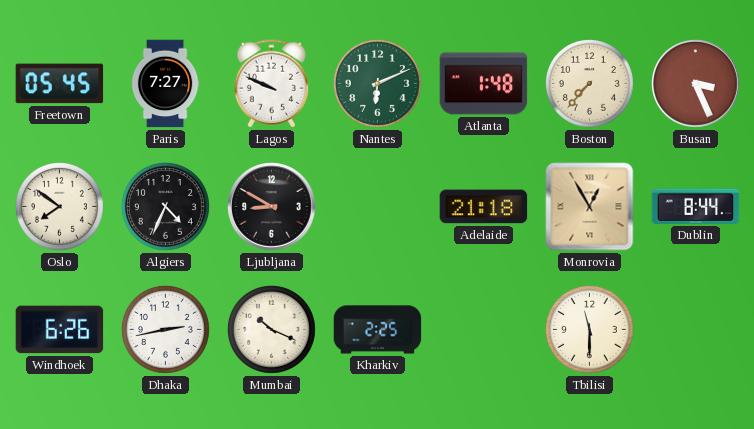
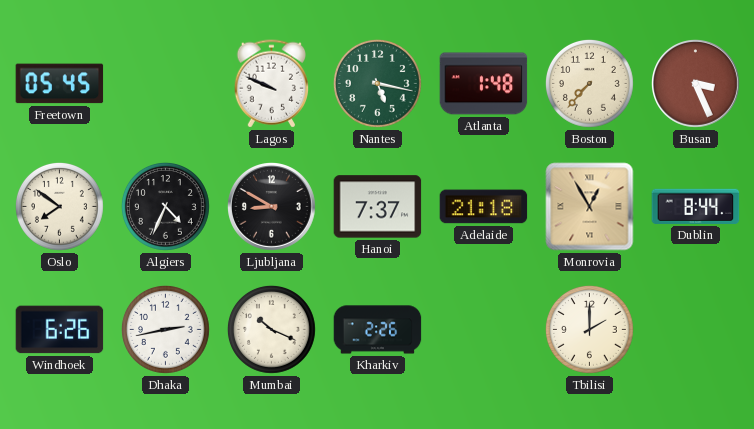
Paris: 7:27 -> none
Nantes: 6:11 -> 5:17
Hanoi: none -> 7:37
Kharkiv: 2:25 -> 2:26
Tbilisi: 11:30 -> 2:00
